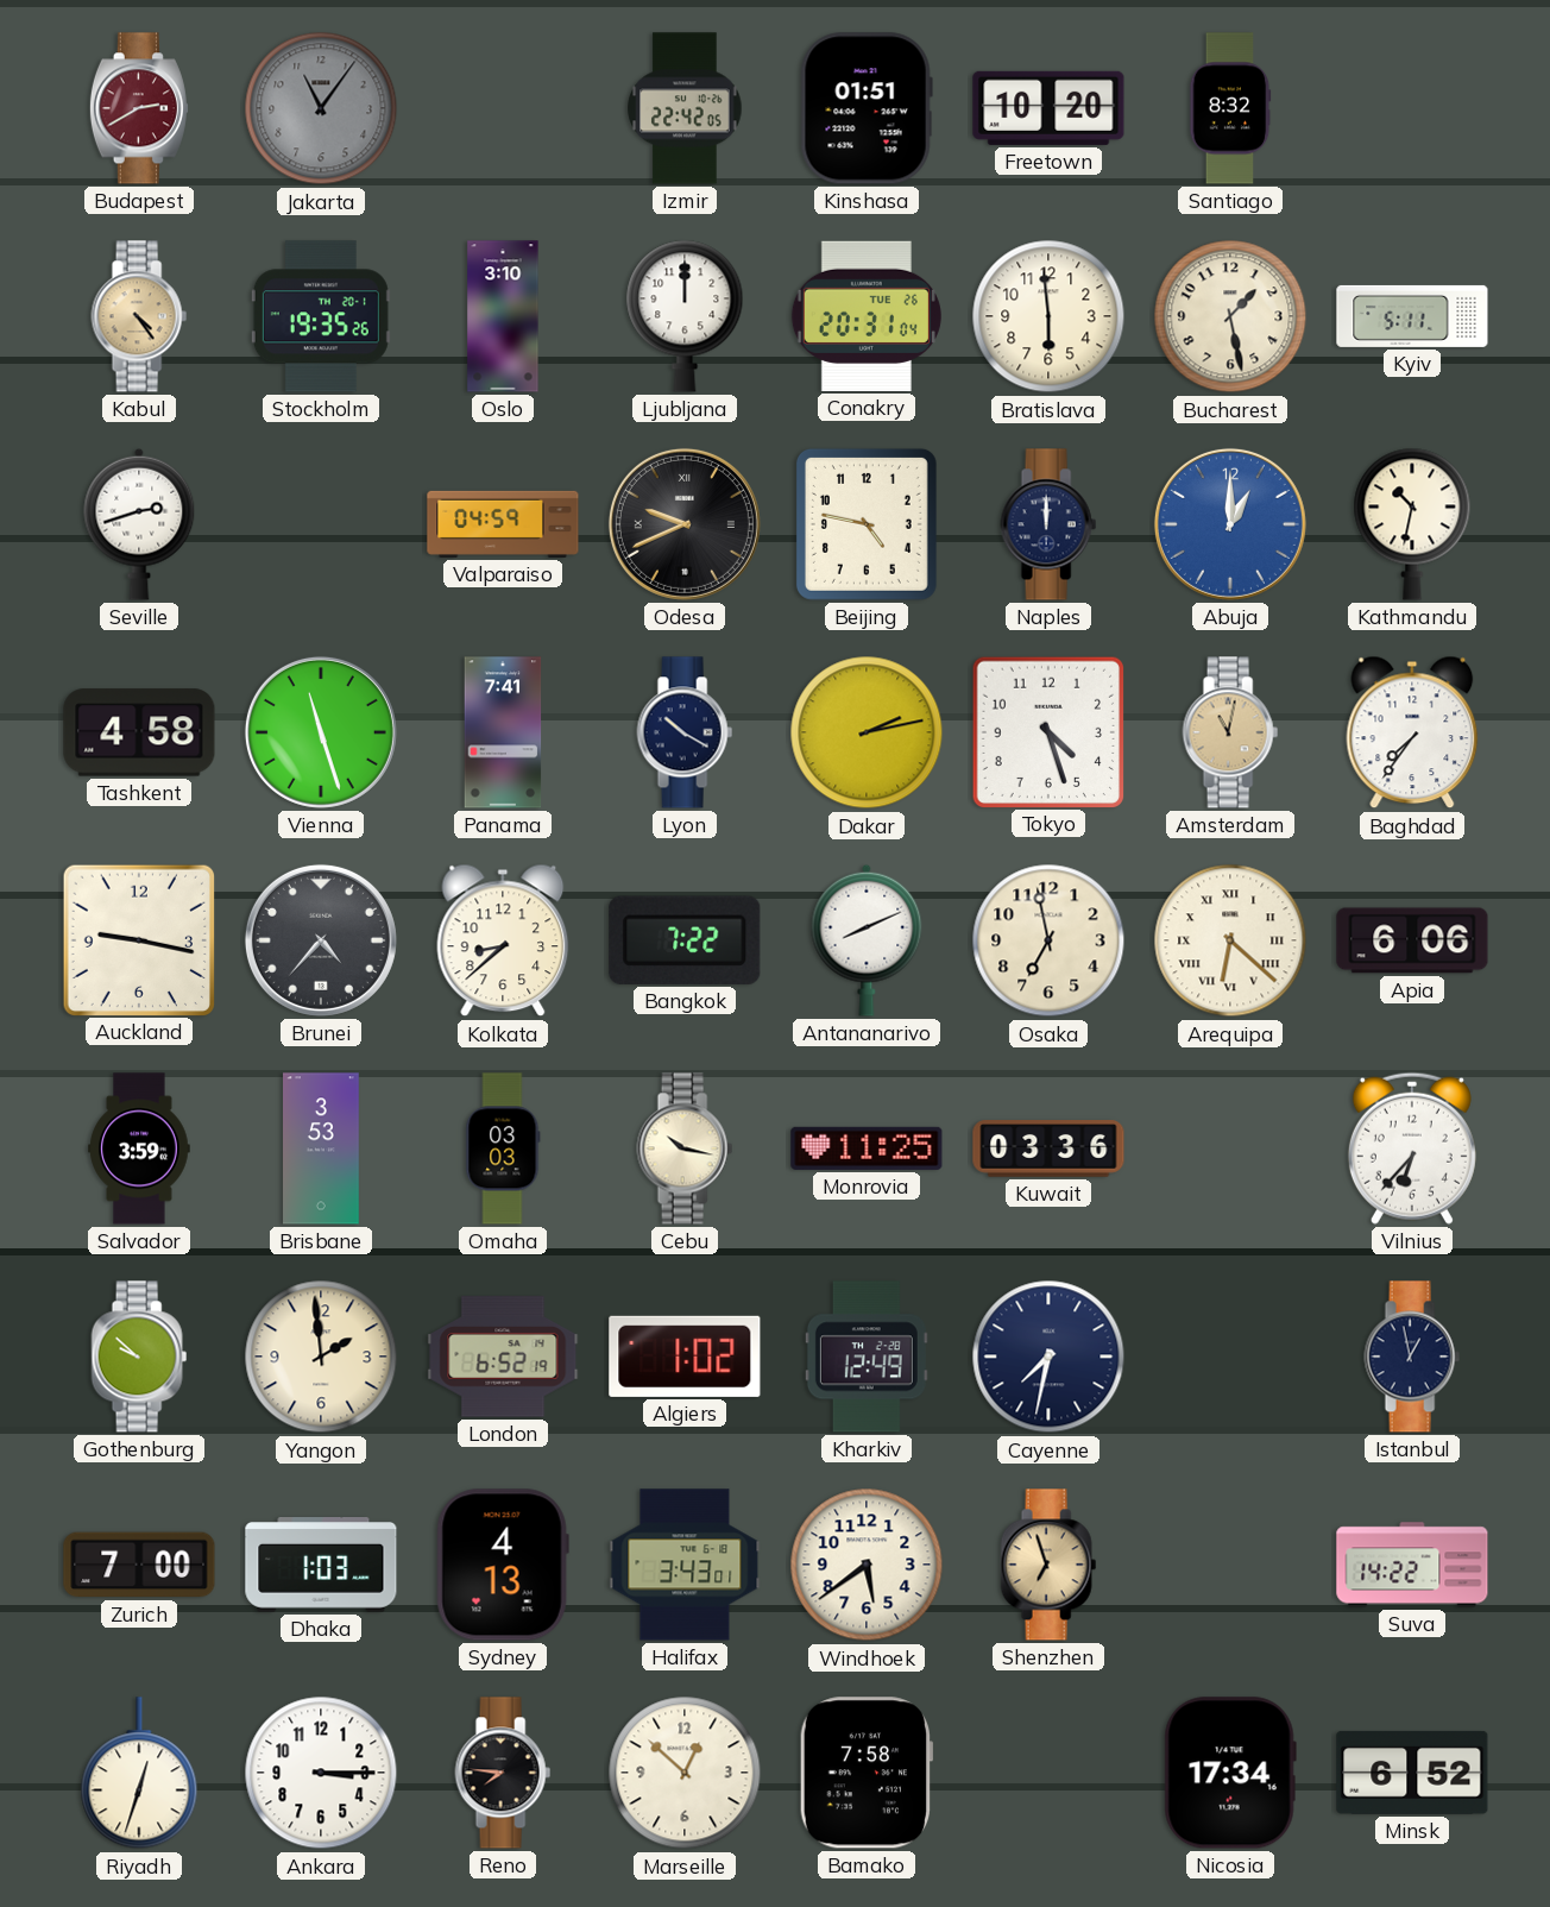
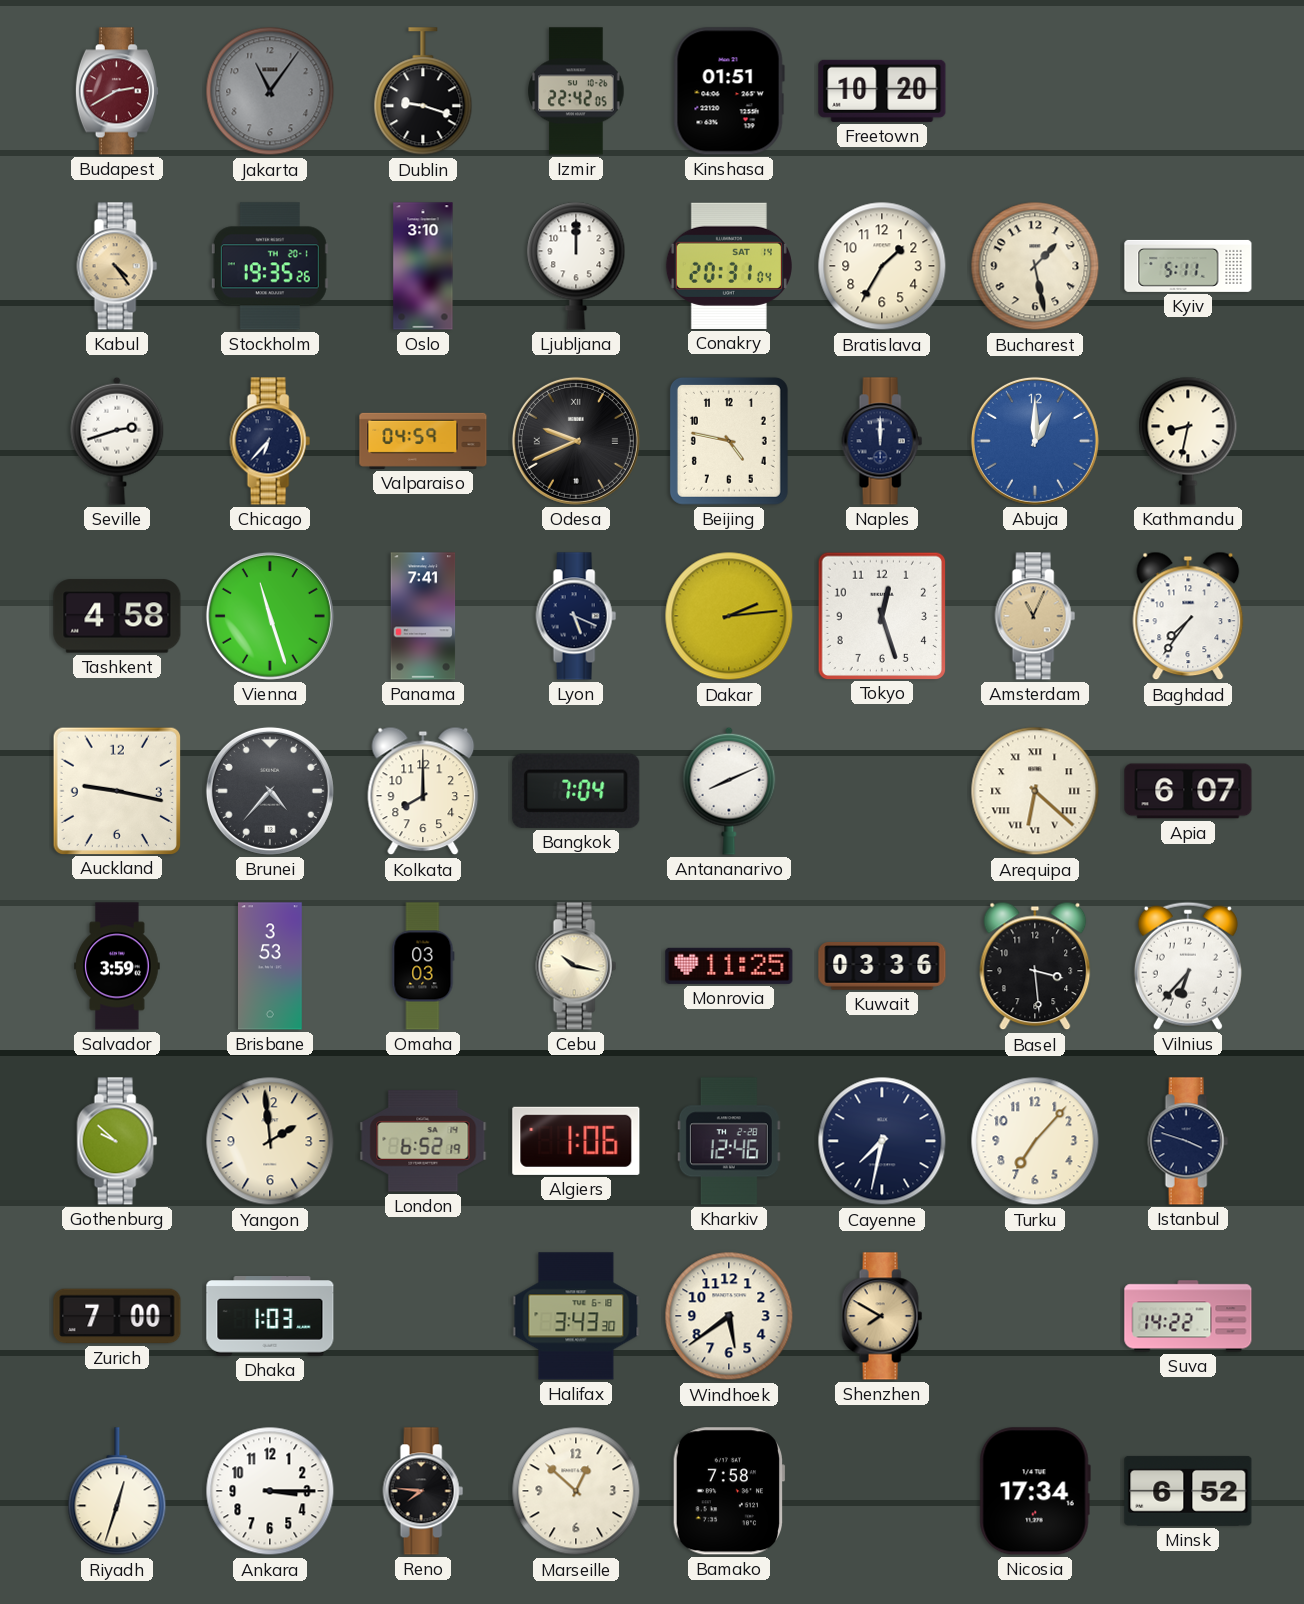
Dublin: none -> 9:18
Santiago: 8:32 -> none
Conakry date: TUE 26 -> SAT 14
Bratislava: 5:59 -> 1:35
Chicago: none -> 6:37
Kathmandu: 10:32 -> 8:32
Lyon: 10:20 -> 5:19
Dakar: 2:13 -> 2:14
Tokyo: 4:27 -> 12:27
Amsterdam: 11:02 -> 11:04
Kolkata: 8:38 -> 8:00
Bangkok: 7:22 -> 7:04
Osaka: 6:58 -> none
Apia: 6:06 -> 6:07
Basel: none -> 3:29
Algiers: 1:02 -> 1:06
Kharkiv: 12:49 -> 12:46
Turku: none -> 7:07
Istanbul: 12:58 -> 3:48
Sydney: 4:13 -> none
Halifax: 3:43:01 -> 3:43:30
Shenzhen: 6:57 -> 7:50
